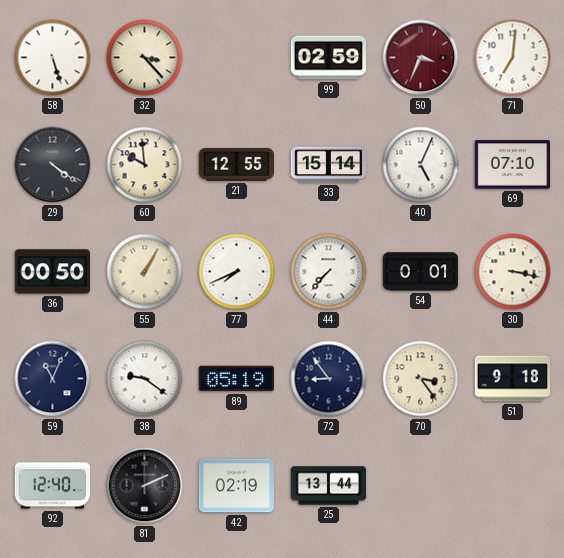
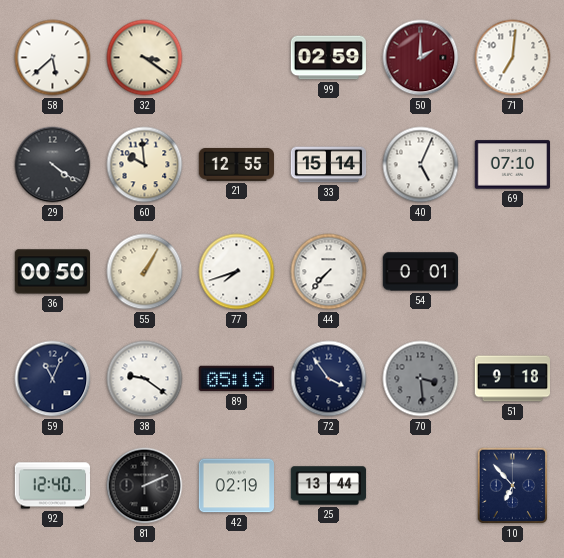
58: 5:27 -> 5:38
32: 3:23 -> 3:21
50: 3:34 -> 2:00
77: 7:41 -> 7:42
30: 3:17 -> none
72: 8:54 -> 3:54
70: 3:24 -> 3:29
70 dial: cream -> grey
10: none -> 6:53
